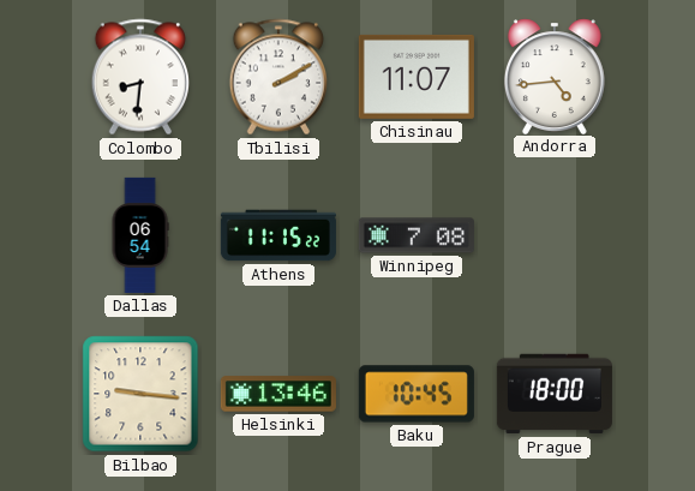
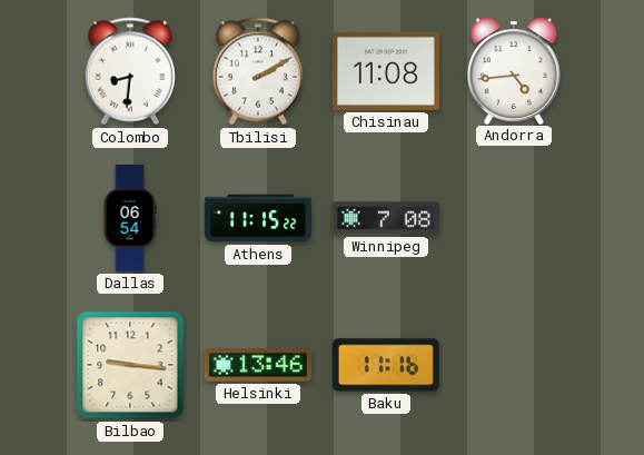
Chisinau: 11:07 -> 11:08
Baku: 10:45 -> 11:16
Prague: 18:00 -> none
